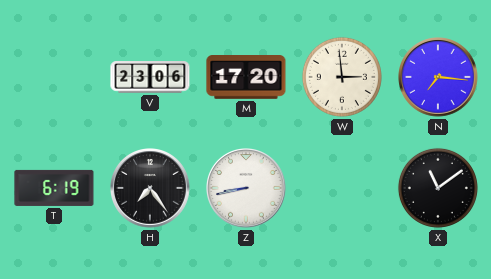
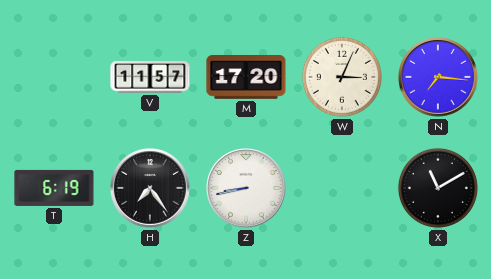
V: 23:06 -> 11:57
W: 2:59 -> 3:04
X: 11:09 -> 11:10
